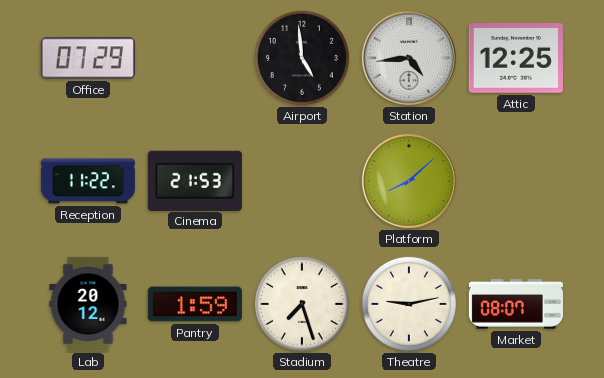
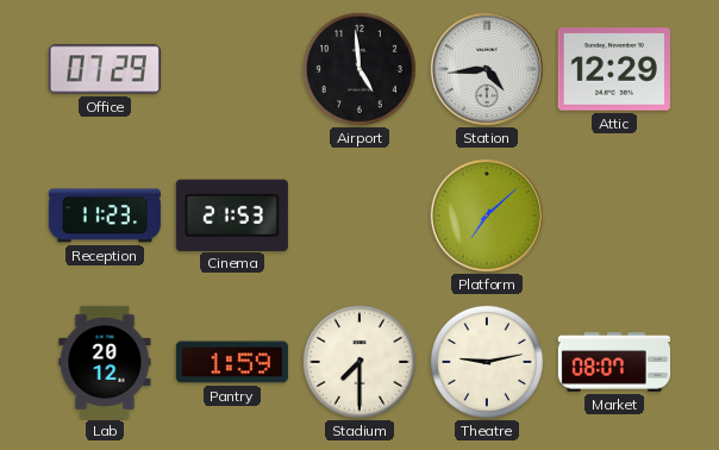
Attic: 12:25 -> 12:29
Reception: 11:22 -> 11:23
Platform: 8:08 -> 7:08
Stadium: 7:27 -> 7:30
